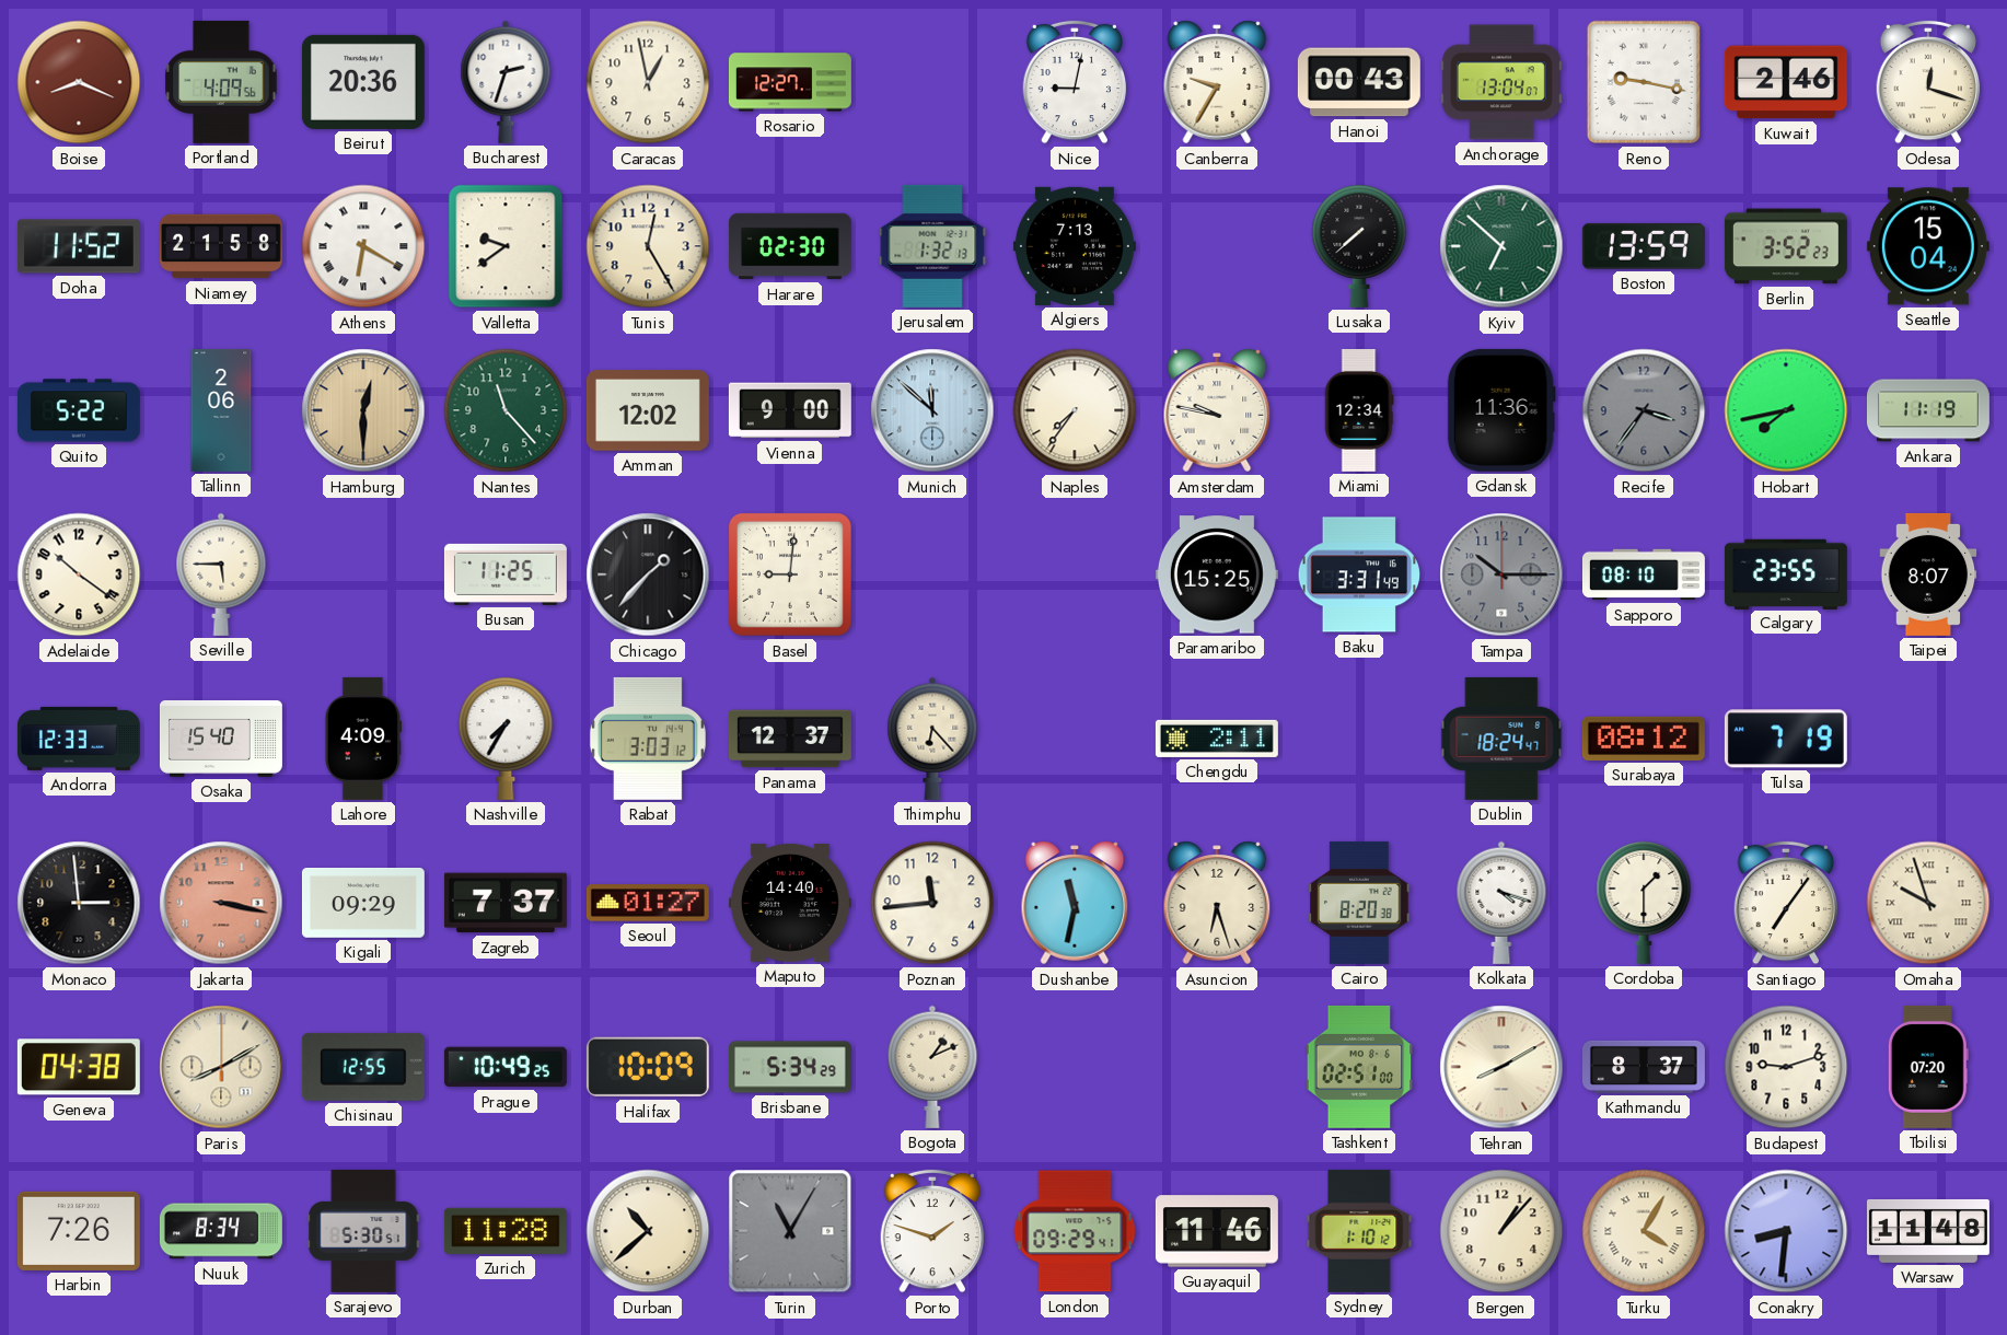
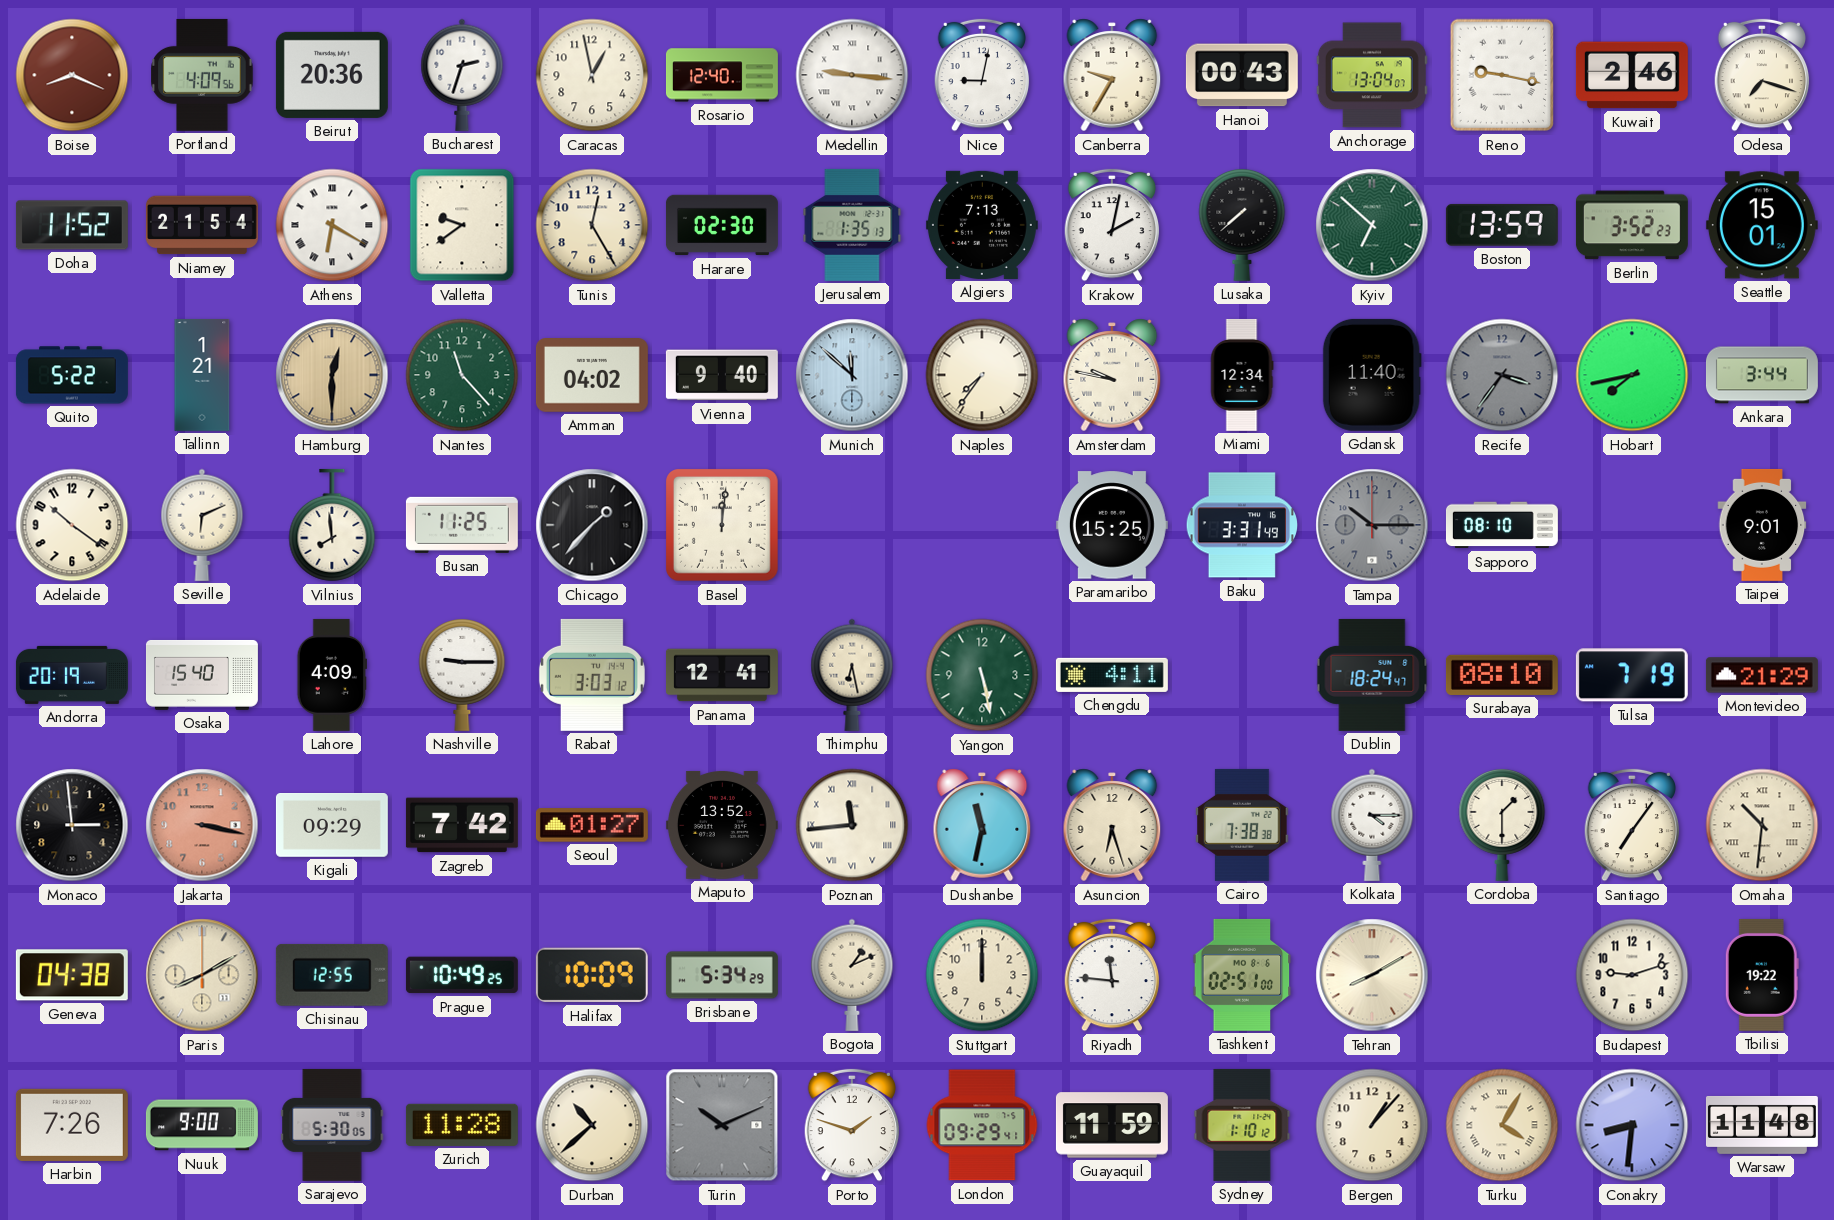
Rosario: 12:27 -> 12:40
Medellin: none -> 9:16
Odesa: 12:18 -> 7:18
Niamey: 21:58 -> 21:54
Jerusalem: 1:32 -> 1:35
Krakow: none -> 2:02
Seattle: 15:04 -> 15:01
Tallinn: 2:06 -> 1:21
Amman: 12:02 -> 04:02
Vienna: 9:00 -> 9:40
Gdansk: 11:36 -> 11:40
Ankara: 11:19 -> 3:44
Seville: 5:45 -> 6:11
Vilnius: none -> 7:59
Basel: 9:01 -> 12:01
Calgary: 23:55 -> none
Taipei: 8:07 -> 9:01
Andorra: 12:33 -> 20:19
Nashville: 7:35 -> 9:15
Panama: 12:37 -> 12:41
Thimphu: 6:23 -> 6:28
Yangon: none -> 5:28
Chengdu: 2:11 -> 4:11
Surabaya: 08:12 -> 08:10
Montevideo: none -> 21:29
Zagreb: 7:37 -> 7:42
Maputo: 14:40 -> 13:52
Poznan numerals: Arabic -> Roman
Cairo: 8:20 -> 7:38
Kolkata: 4:18 -> 4:15
Omaha: 9:57 -> 10:31
Stuttgart: none -> 12:00
Riyadh: none -> 11:46
Kathmandu: 8:37 -> none
Tbilisi: 07:20 -> 19:22
Nuuk: 8:34 -> 9:00
Sarajevo: 5:30:51 -> 5:30:05
Turin: 11:05 -> 10:11
Guayaquil: 11:46 -> 11:59
